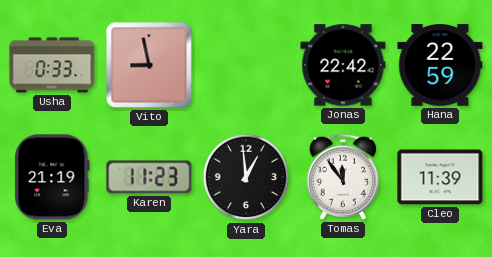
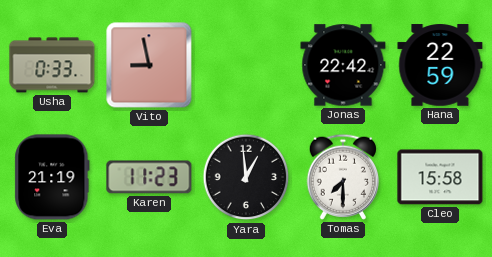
Tomas: 11:54 -> 7:30
Cleo: 11:39 -> 15:58
